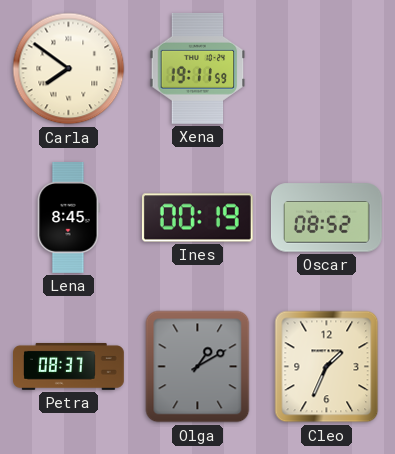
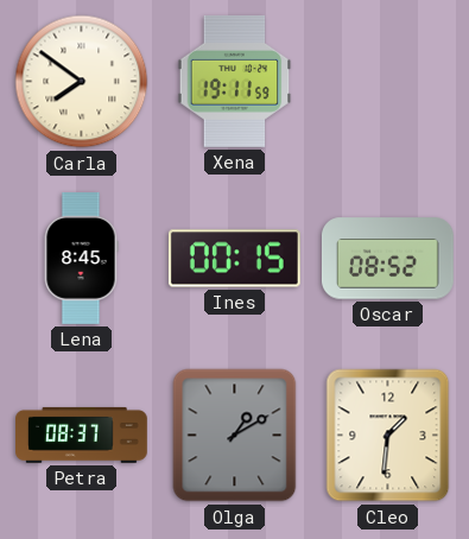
Ines: 00:19 -> 00:15
Cleo: 1:34 -> 1:31
